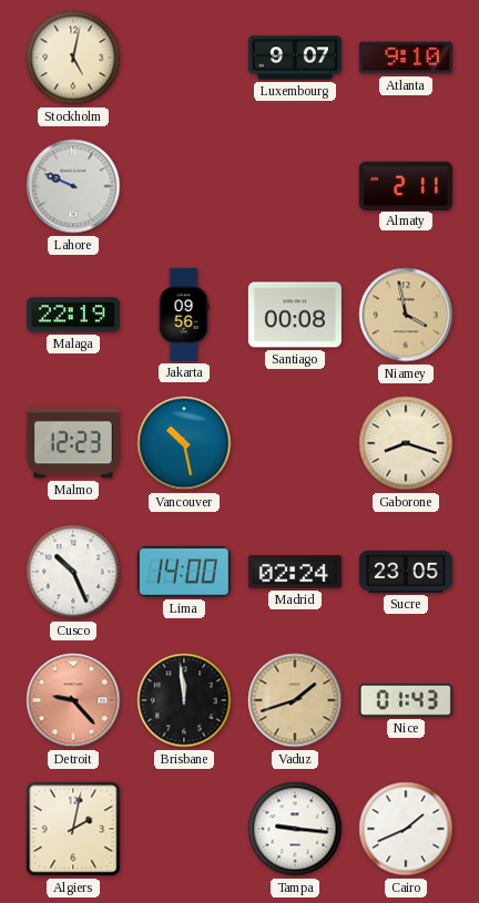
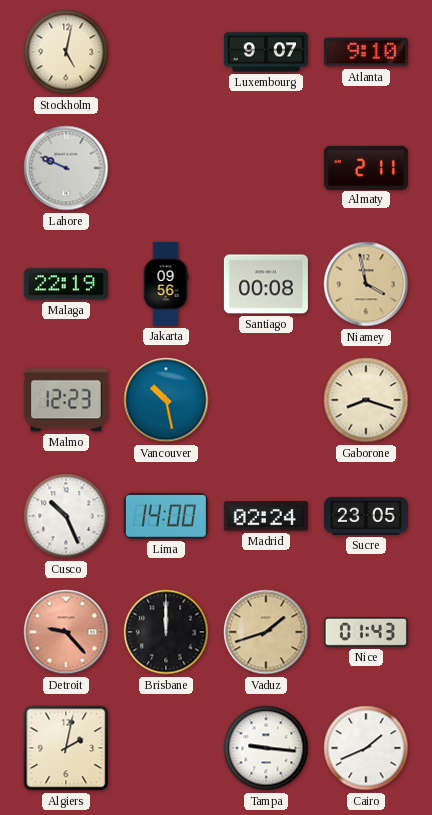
Brisbane: 11:59 -> 12:00
